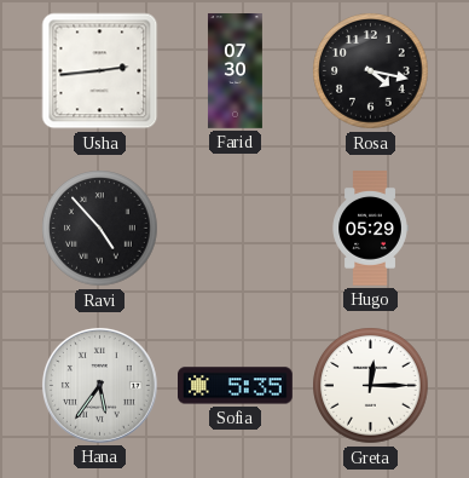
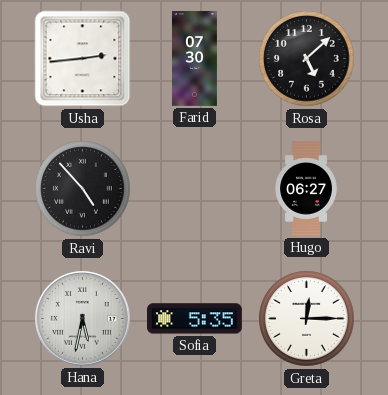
Rosa: 4:17 -> 5:08
Hugo: 05:29 -> 06:27
Hana: 5:36 -> 5:32
